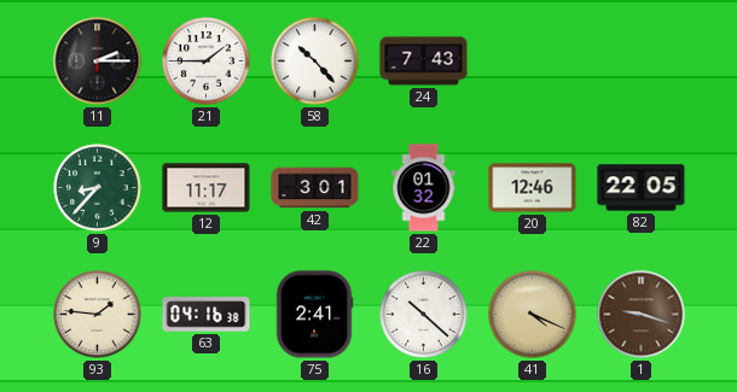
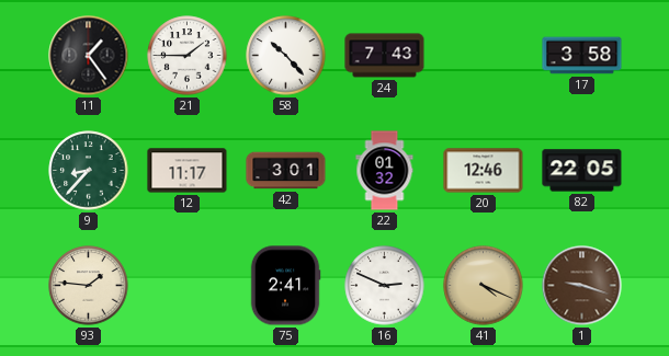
11: 2:15 -> 1:24
17: none -> 3:58
63: 04:16 -> none
16: 10:22 -> 2:49
